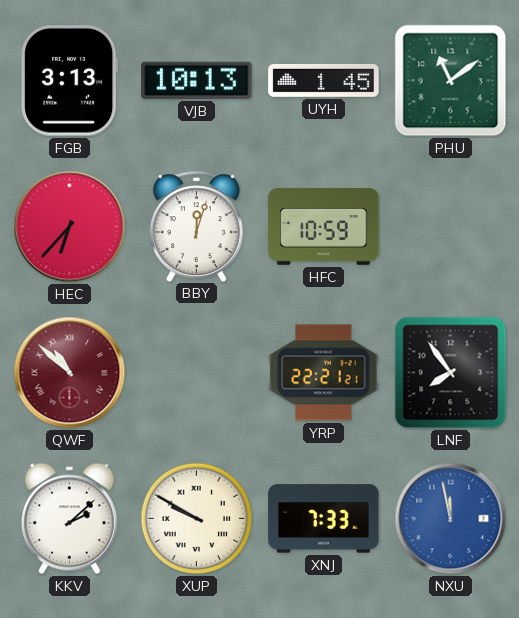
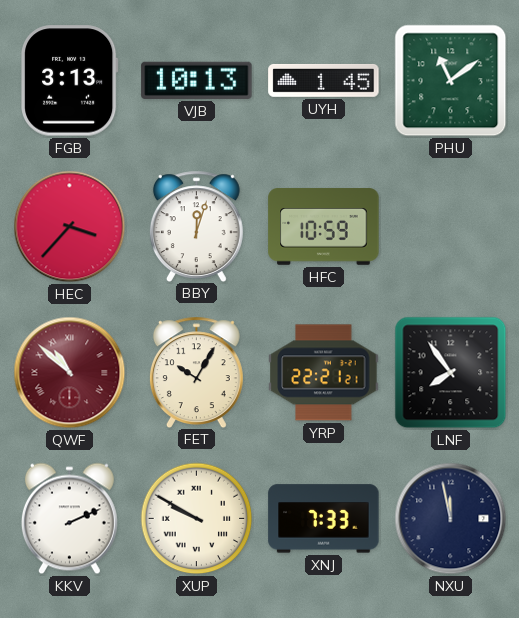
HEC: 6:37 -> 3:37
FET: none -> 10:05
KKV: 2:08 -> 2:11
NXU dial: blue -> navy
